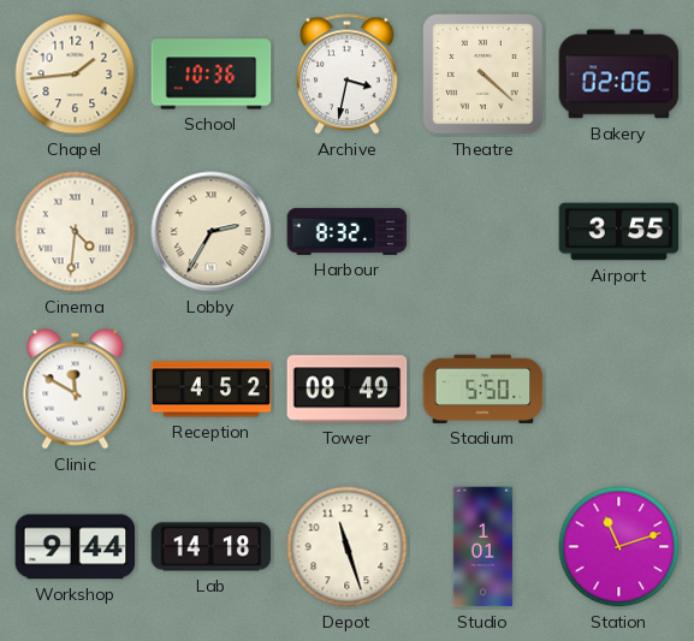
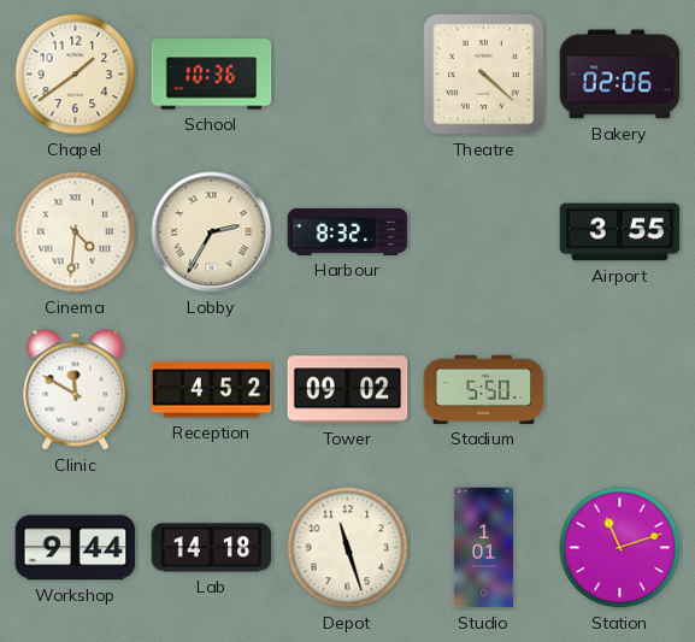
Chapel: 1:44 -> 1:39
Archive: 3:32 -> none
Tower: 08:49 -> 09:02
